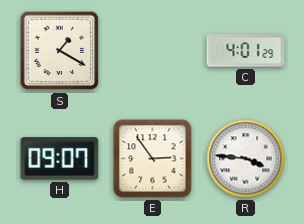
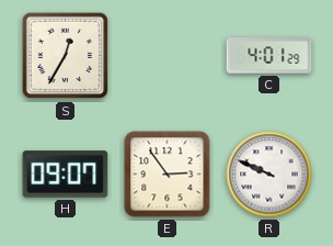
S: 1:20 -> 12:35
R: 3:46 -> 9:49
